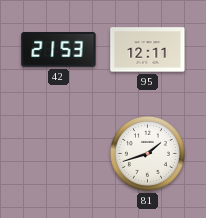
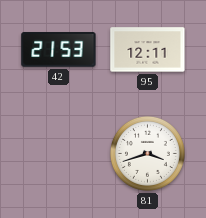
81: 1:42 -> 3:42
